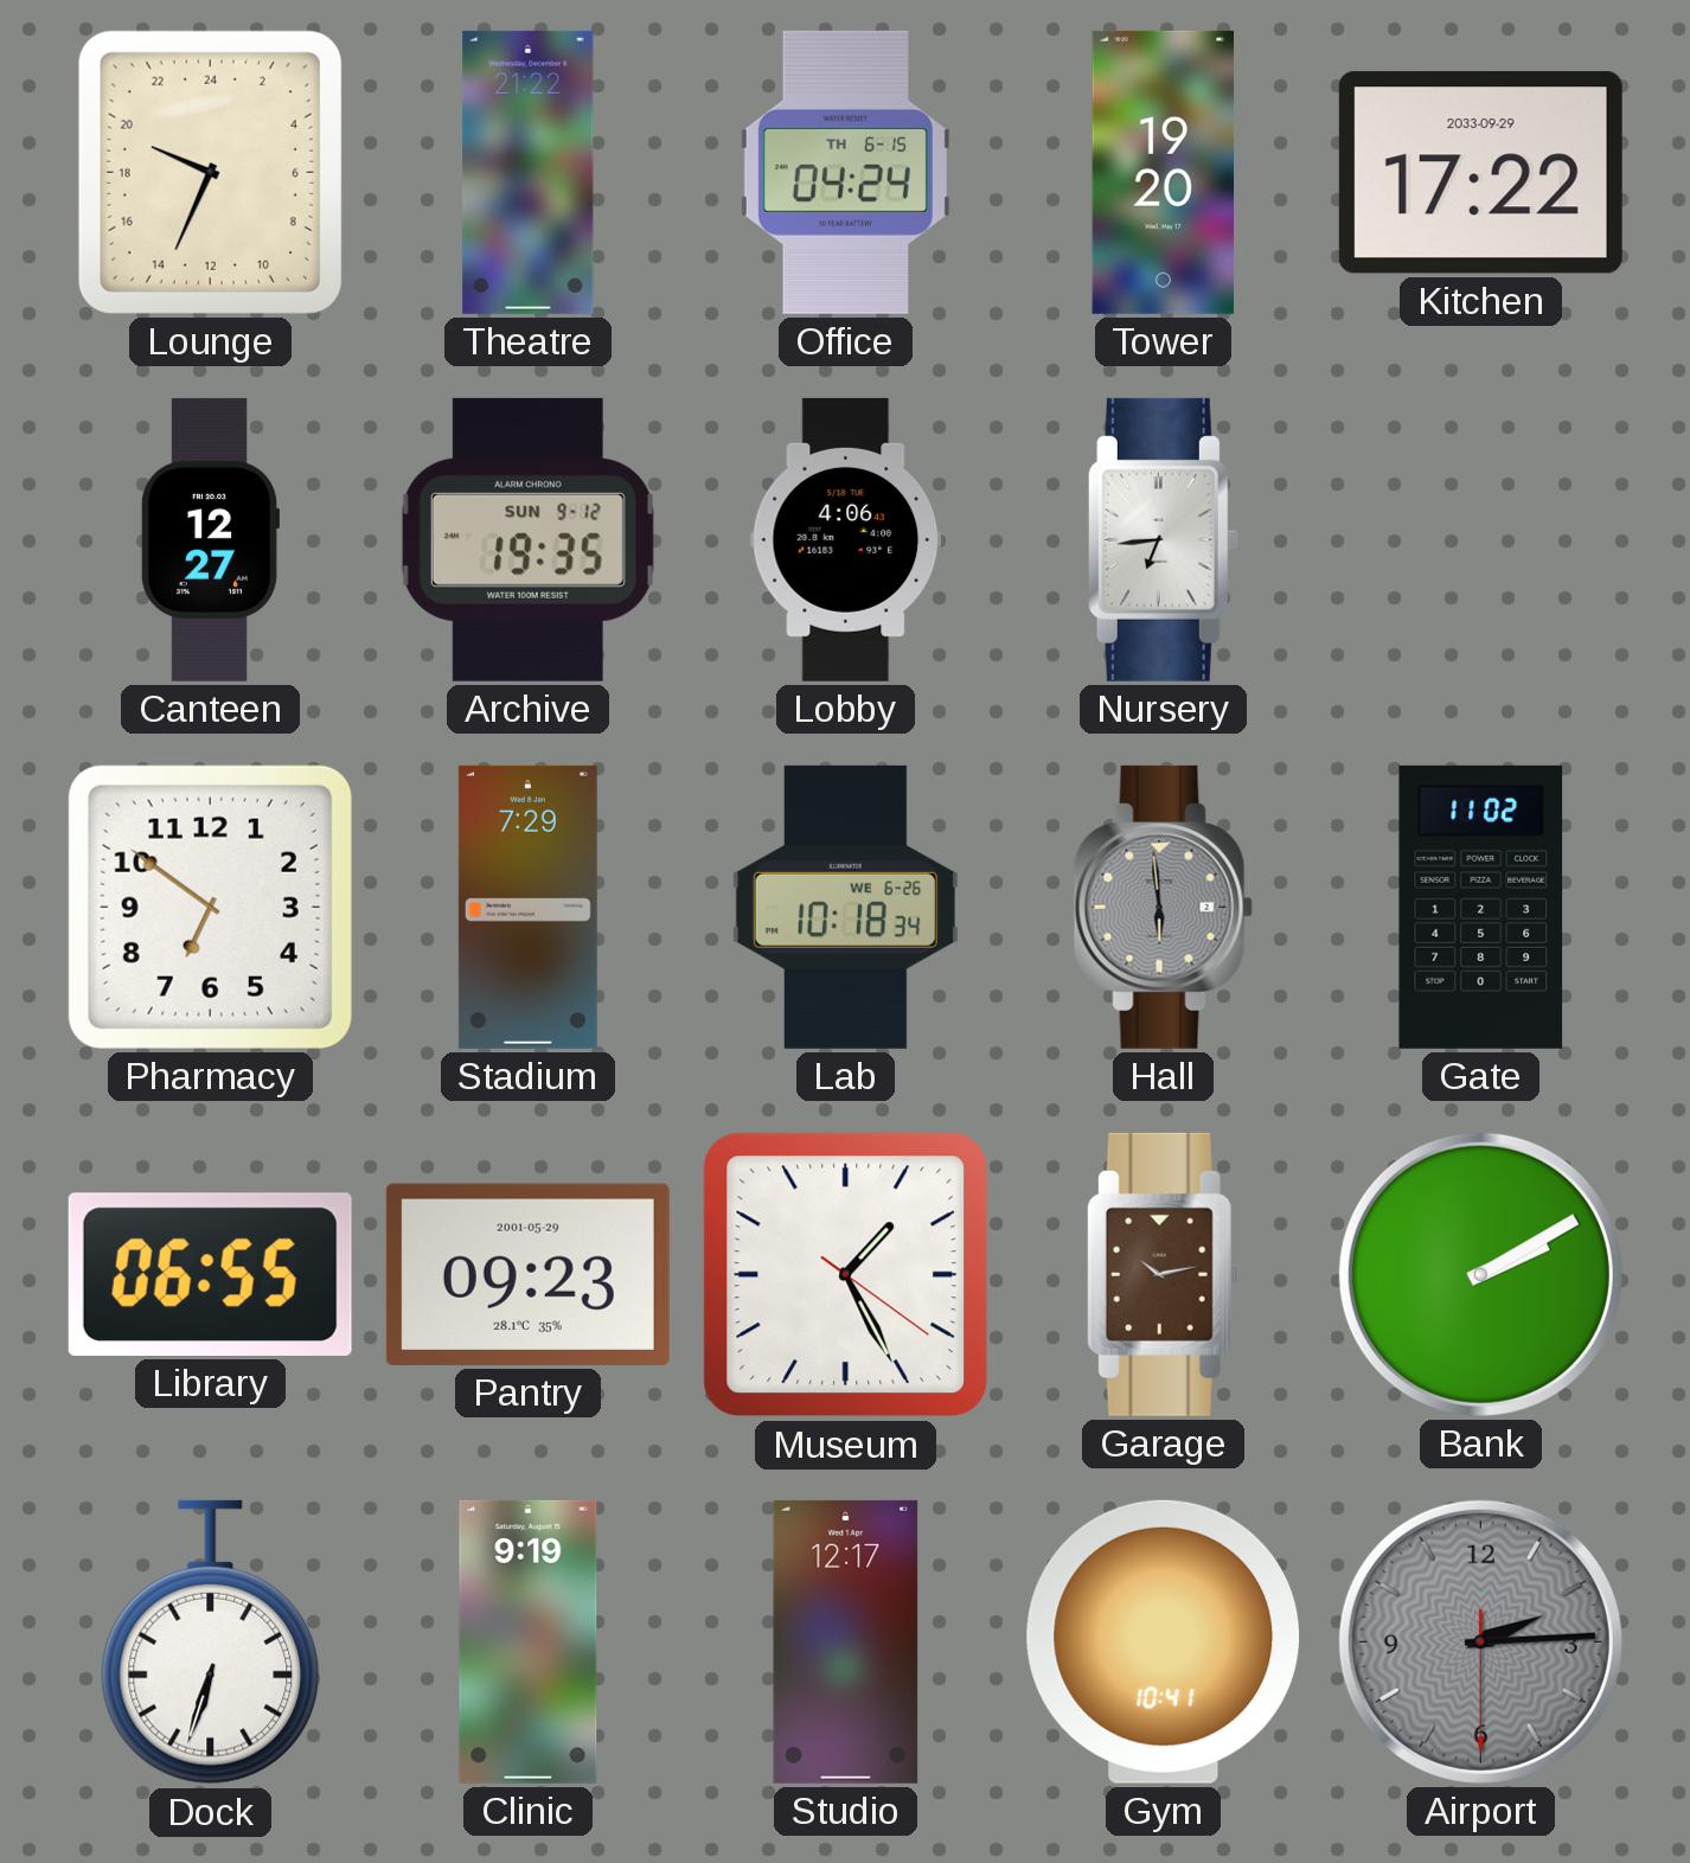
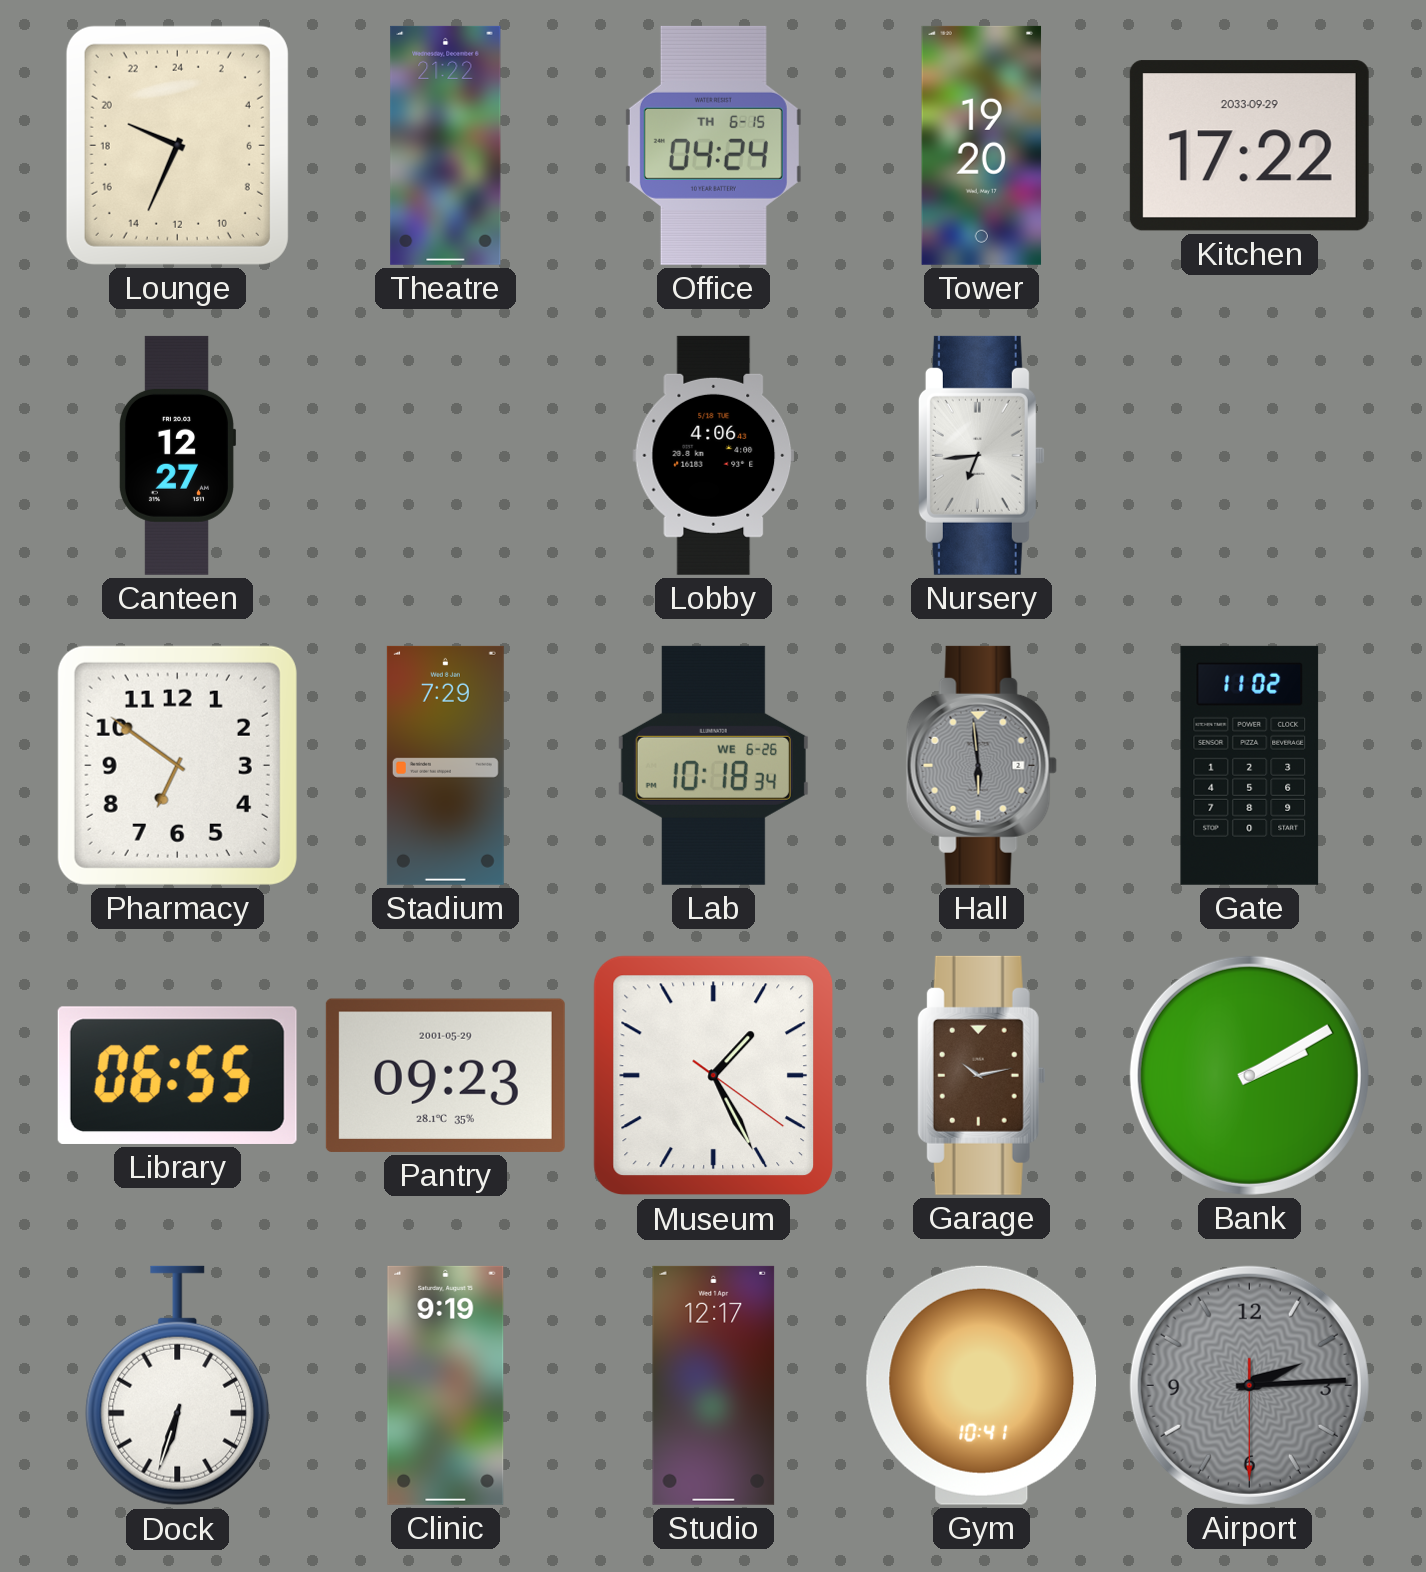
Archive: 19:35 -> none
